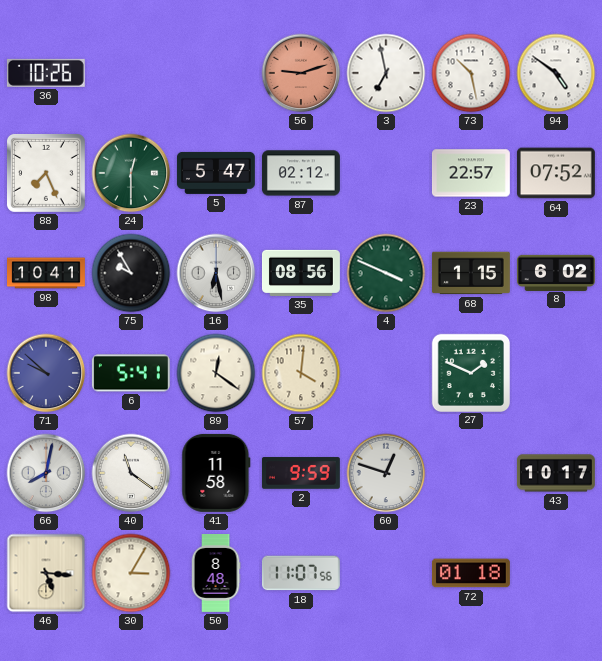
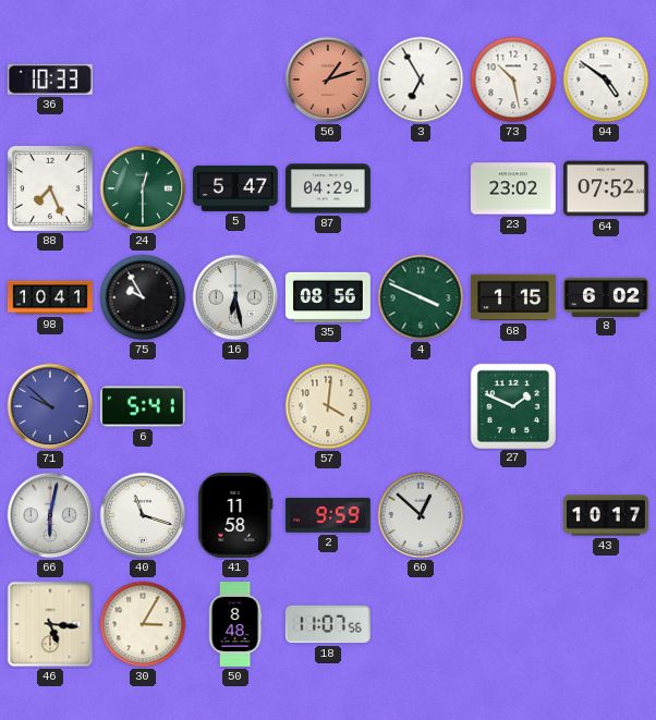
36: 10:26 -> 10:33
56: 9:12 -> 1:12
3: 6:58 -> 6:55
87: 02:12 -> 04:29
23: 22:57 -> 23:02
89: 12:21 -> none
66: 8:02 -> 6:02
40: 11:21 -> 11:18
60: 12:48 -> 12:52
72: 01:18 -> none
